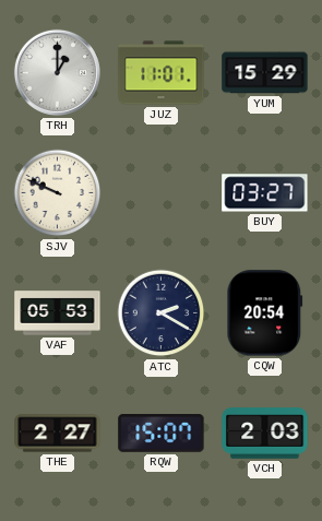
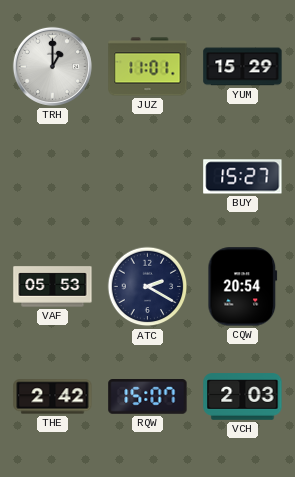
SJV: 9:49 -> none
BUY: 03:27 -> 15:27
THE: 2:27 -> 2:42
